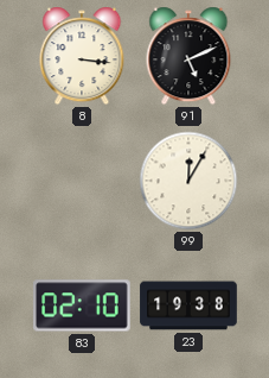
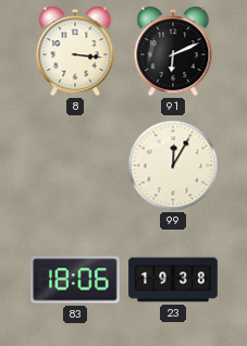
91: 5:11 -> 6:11
83: 02:10 -> 18:06
